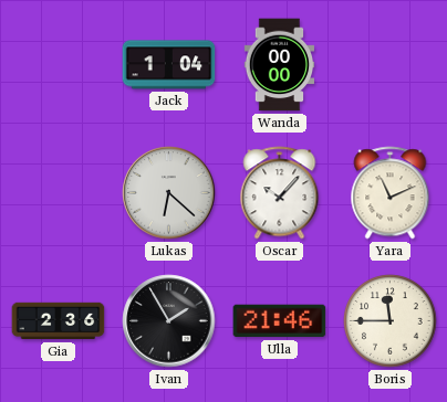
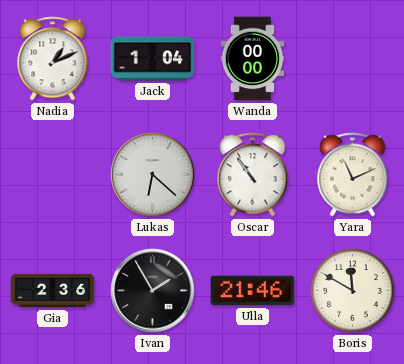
Nadia: none -> 1:11
Oscar: 10:07 -> 10:54
Boris: 11:45 -> 11:50
